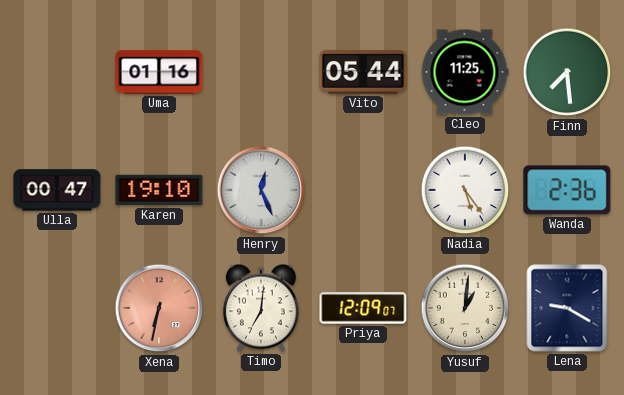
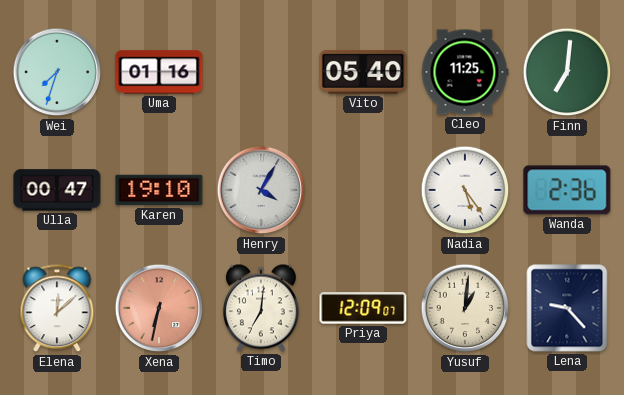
Wei: none -> 7:33
Vito: 05:44 -> 05:40
Finn: 7:29 -> 7:01
Henry: 12:26 -> 4:05
Elena: none -> 12:08
Lena: 9:20 -> 9:23
